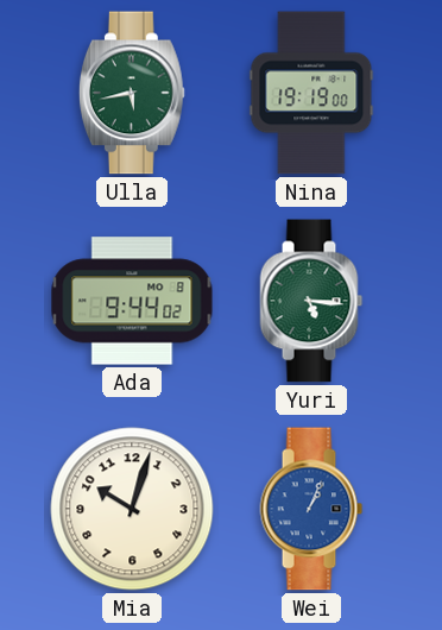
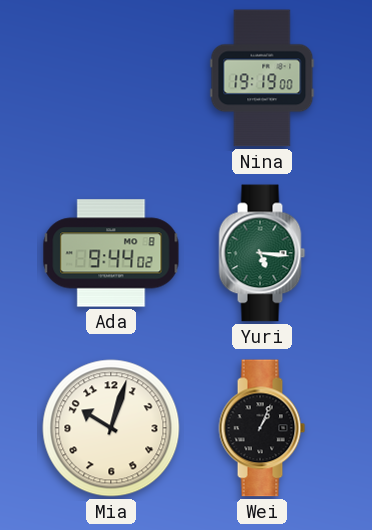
Ulla: 5:43 -> none
Wei dial: blue -> black
